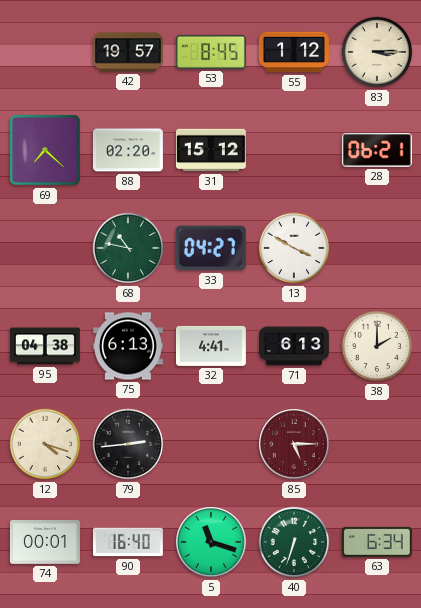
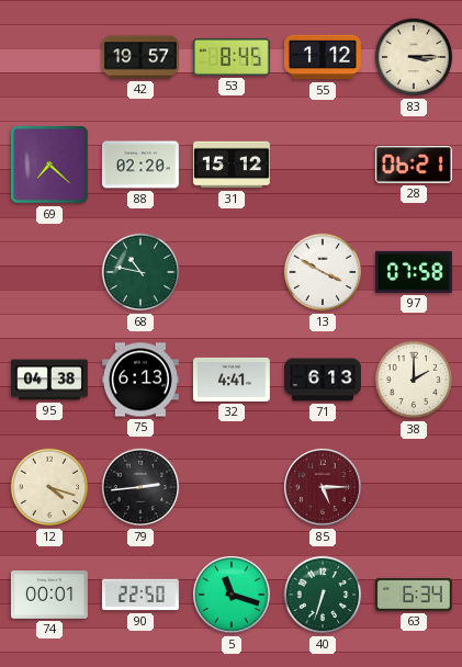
33: 04:27 -> none
97: none -> 07:58
90: 16:40 -> 22:50
